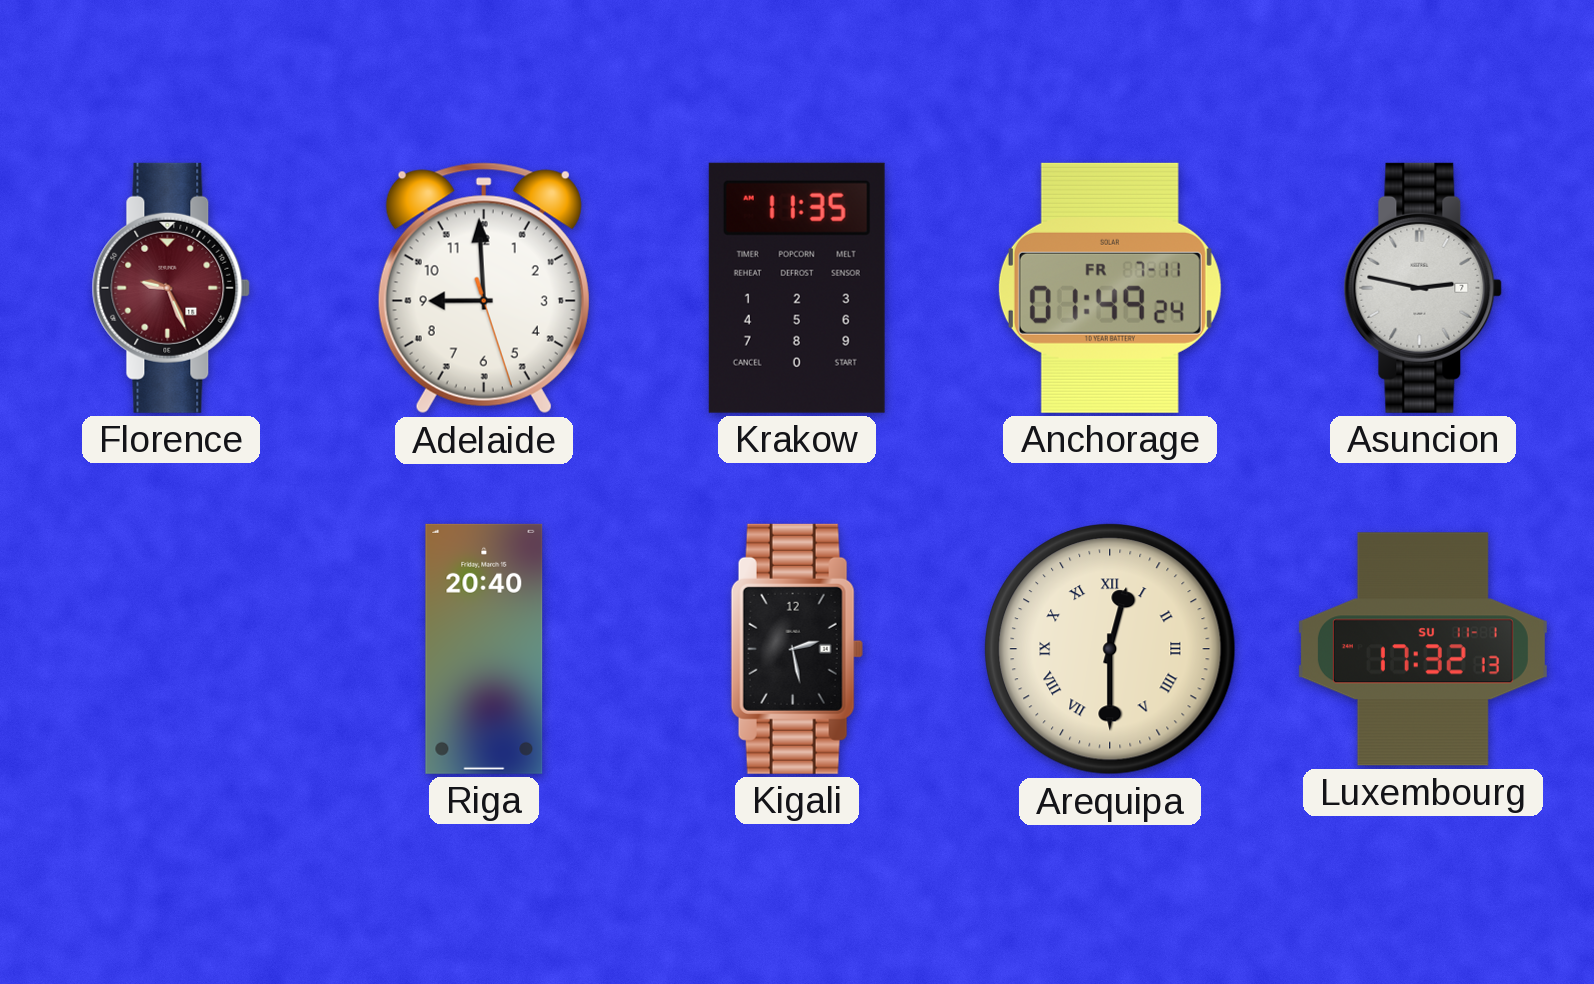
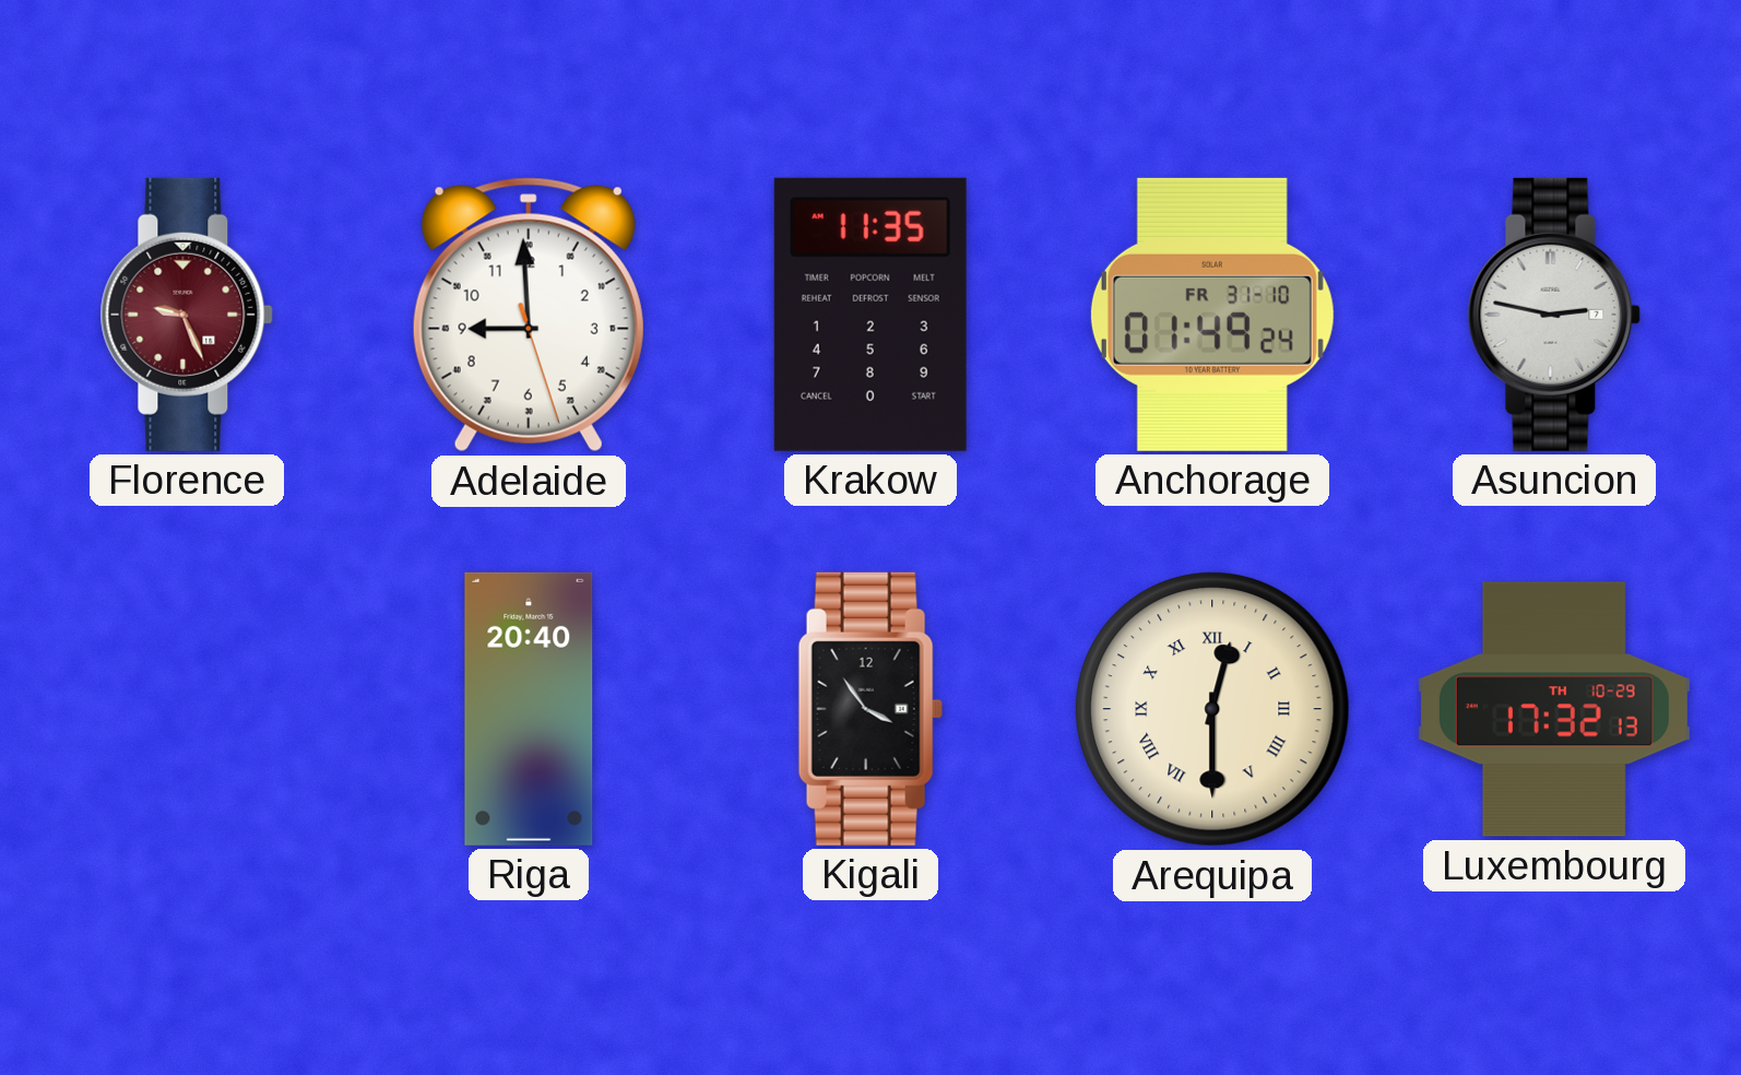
Anchorage date: FR 7-11 -> FR 31-10
Kigali: 2:28 -> 3:54
Luxembourg date: SU 11-1 -> TH 10-29
